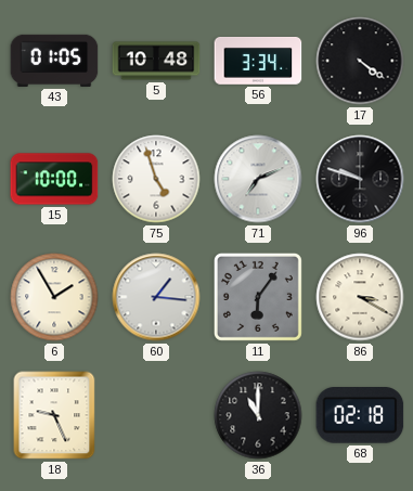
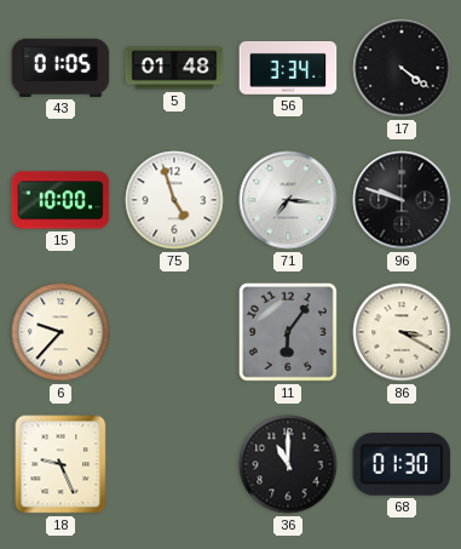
5: 10:48 -> 01:48
71: 7:11 -> 7:16
6: 1:55 -> 9:37
60: 1:16 -> none
68: 02:18 -> 01:30
